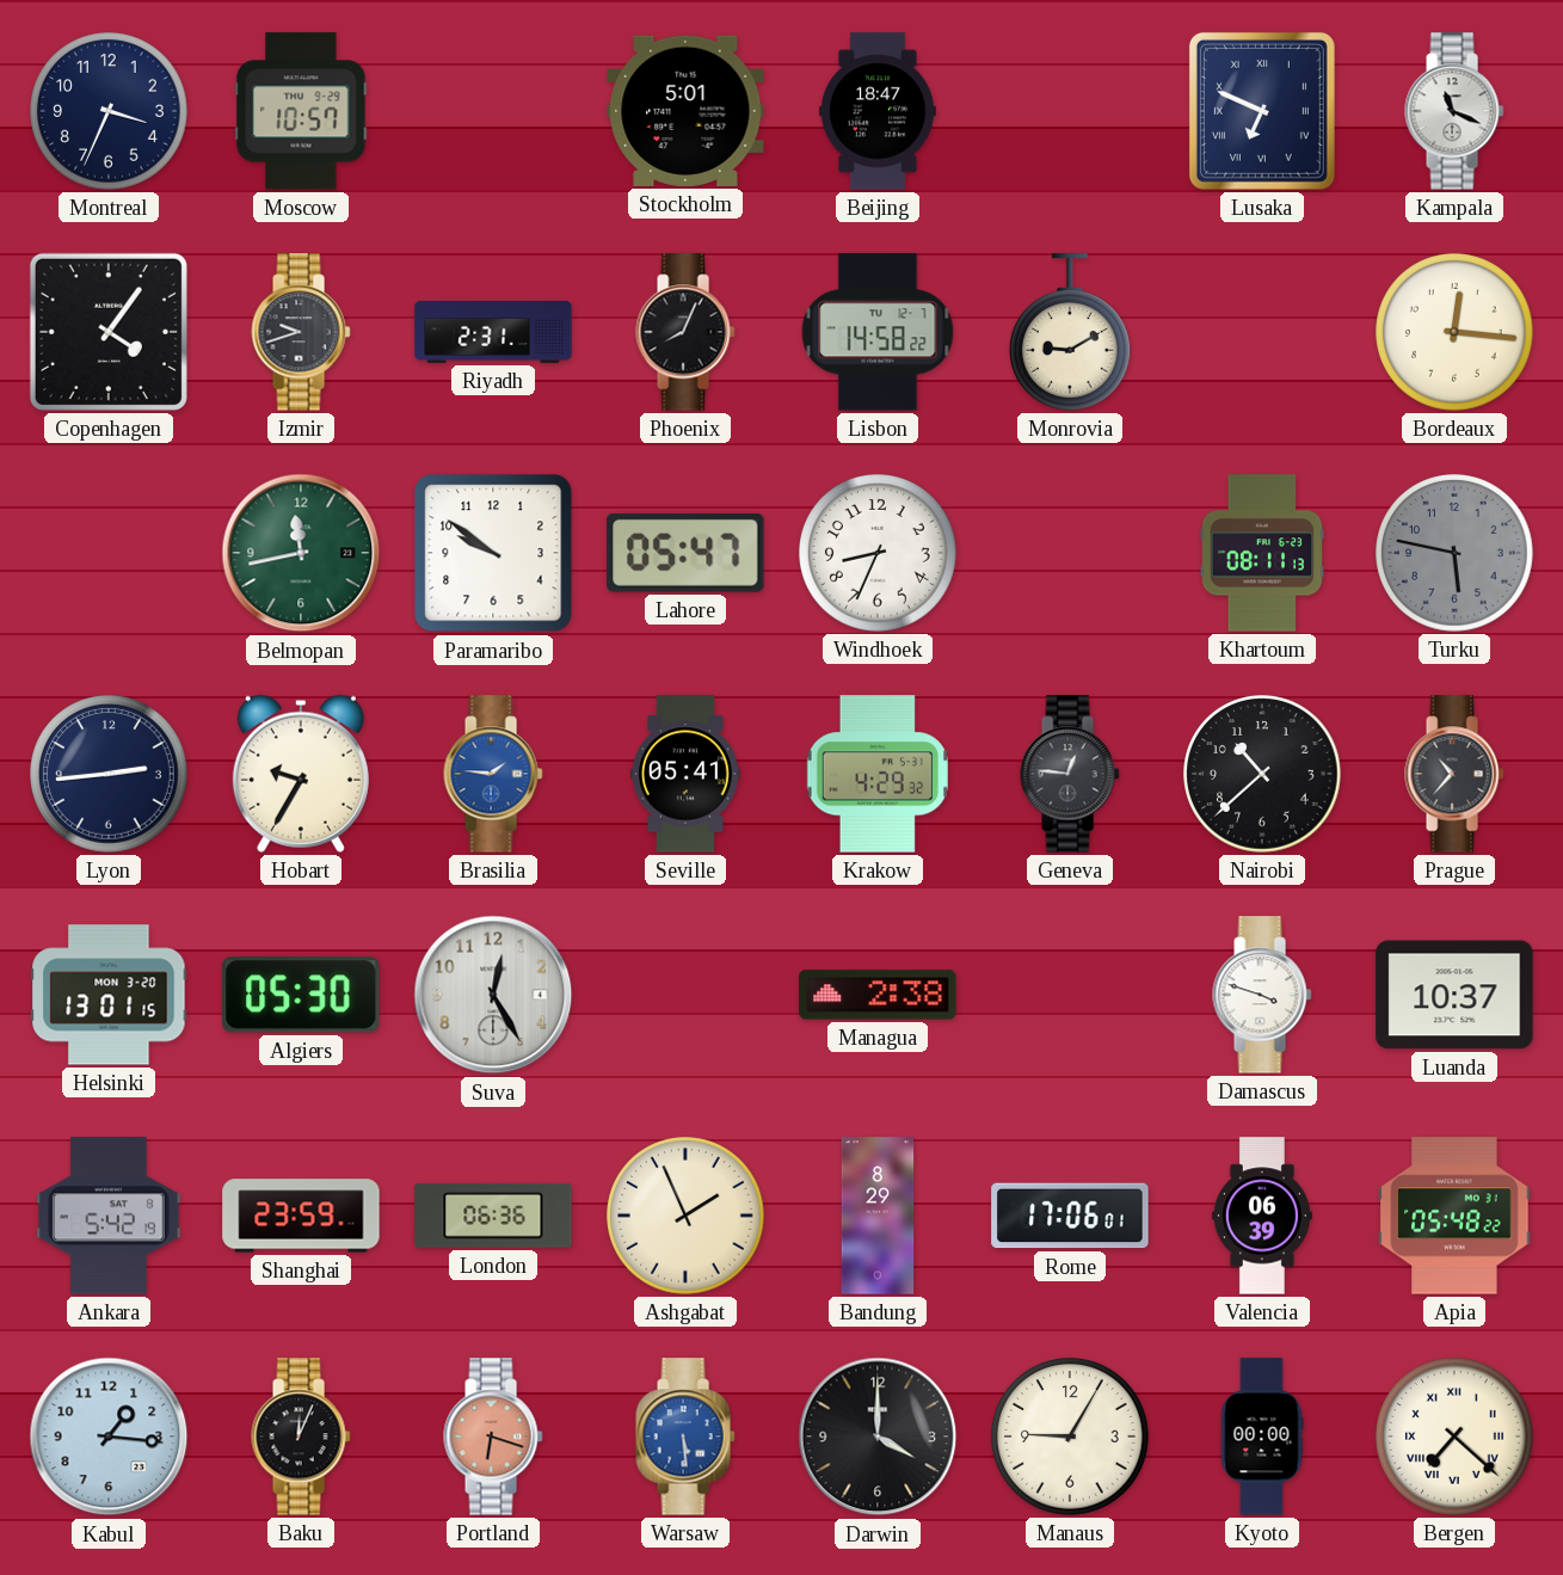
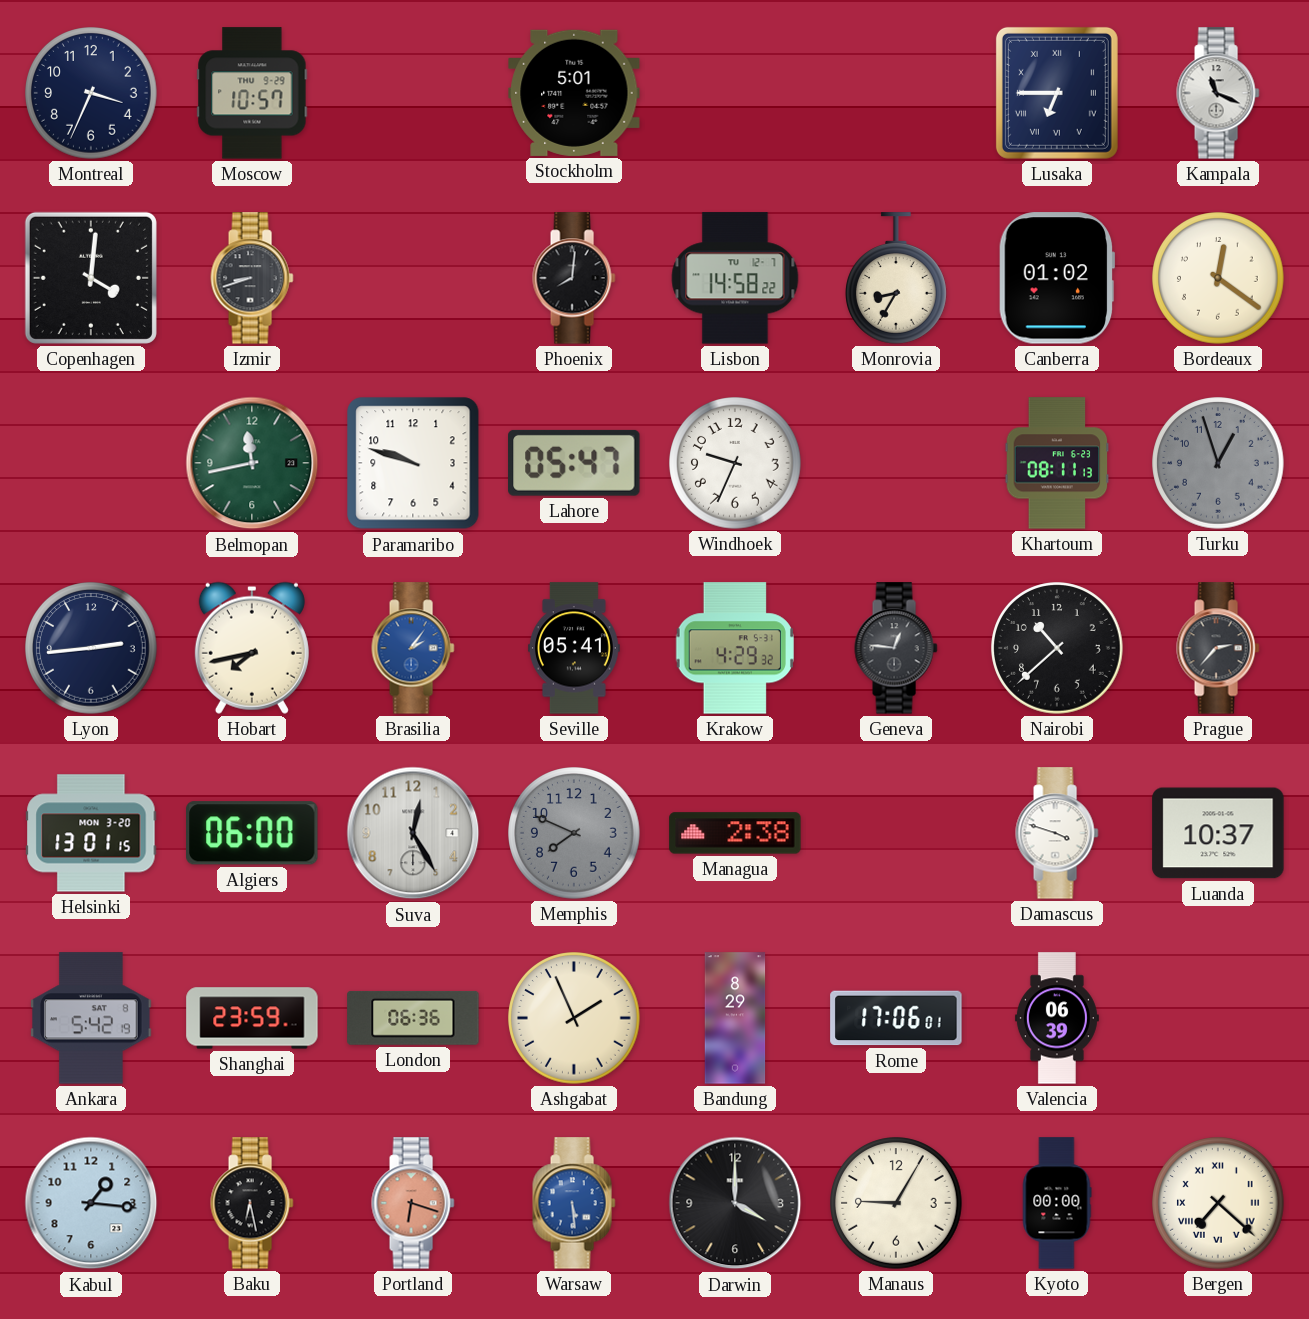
Beijing: 18:47 -> none
Lusaka: 6:49 -> 6:45
Copenhagen: 4:06 -> 4:01
Izmir: 9:42 -> 8:42
Riyadh: 2:31 -> none
Phoenix: 8:04 -> 8:01
Monrovia: 9:10 -> 8:35
Canberra: none -> 01:02
Bordeaux: 12:16 -> 12:21
Paramaribo: 9:51 -> 9:48
Windhoek: 8:34 -> 9:34
Turku: 5:47 -> 12:57
Hobart: 9:35 -> 7:43
Brasilia: 1:46 -> 2:06
Prague: 10:37 -> 2:37
Algiers: 05:30 -> 06:00
Memphis: none -> 7:49
Apia: 05:48 -> none
Baku: 12:04 -> 6:28
